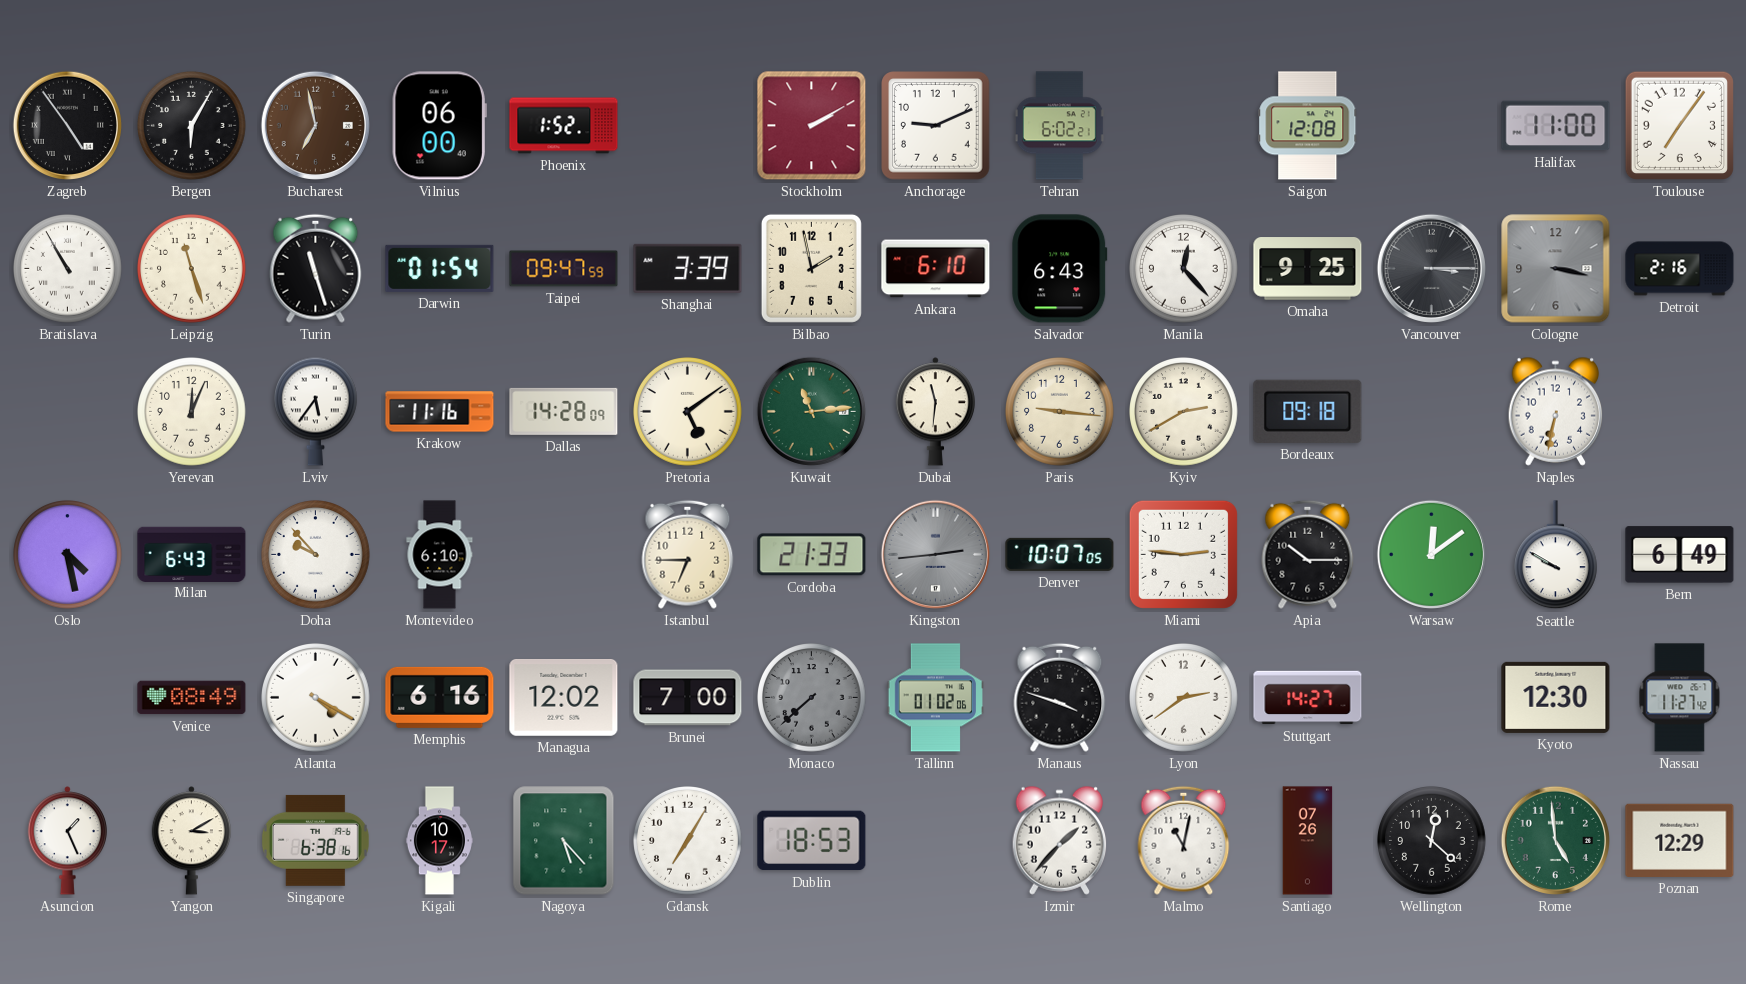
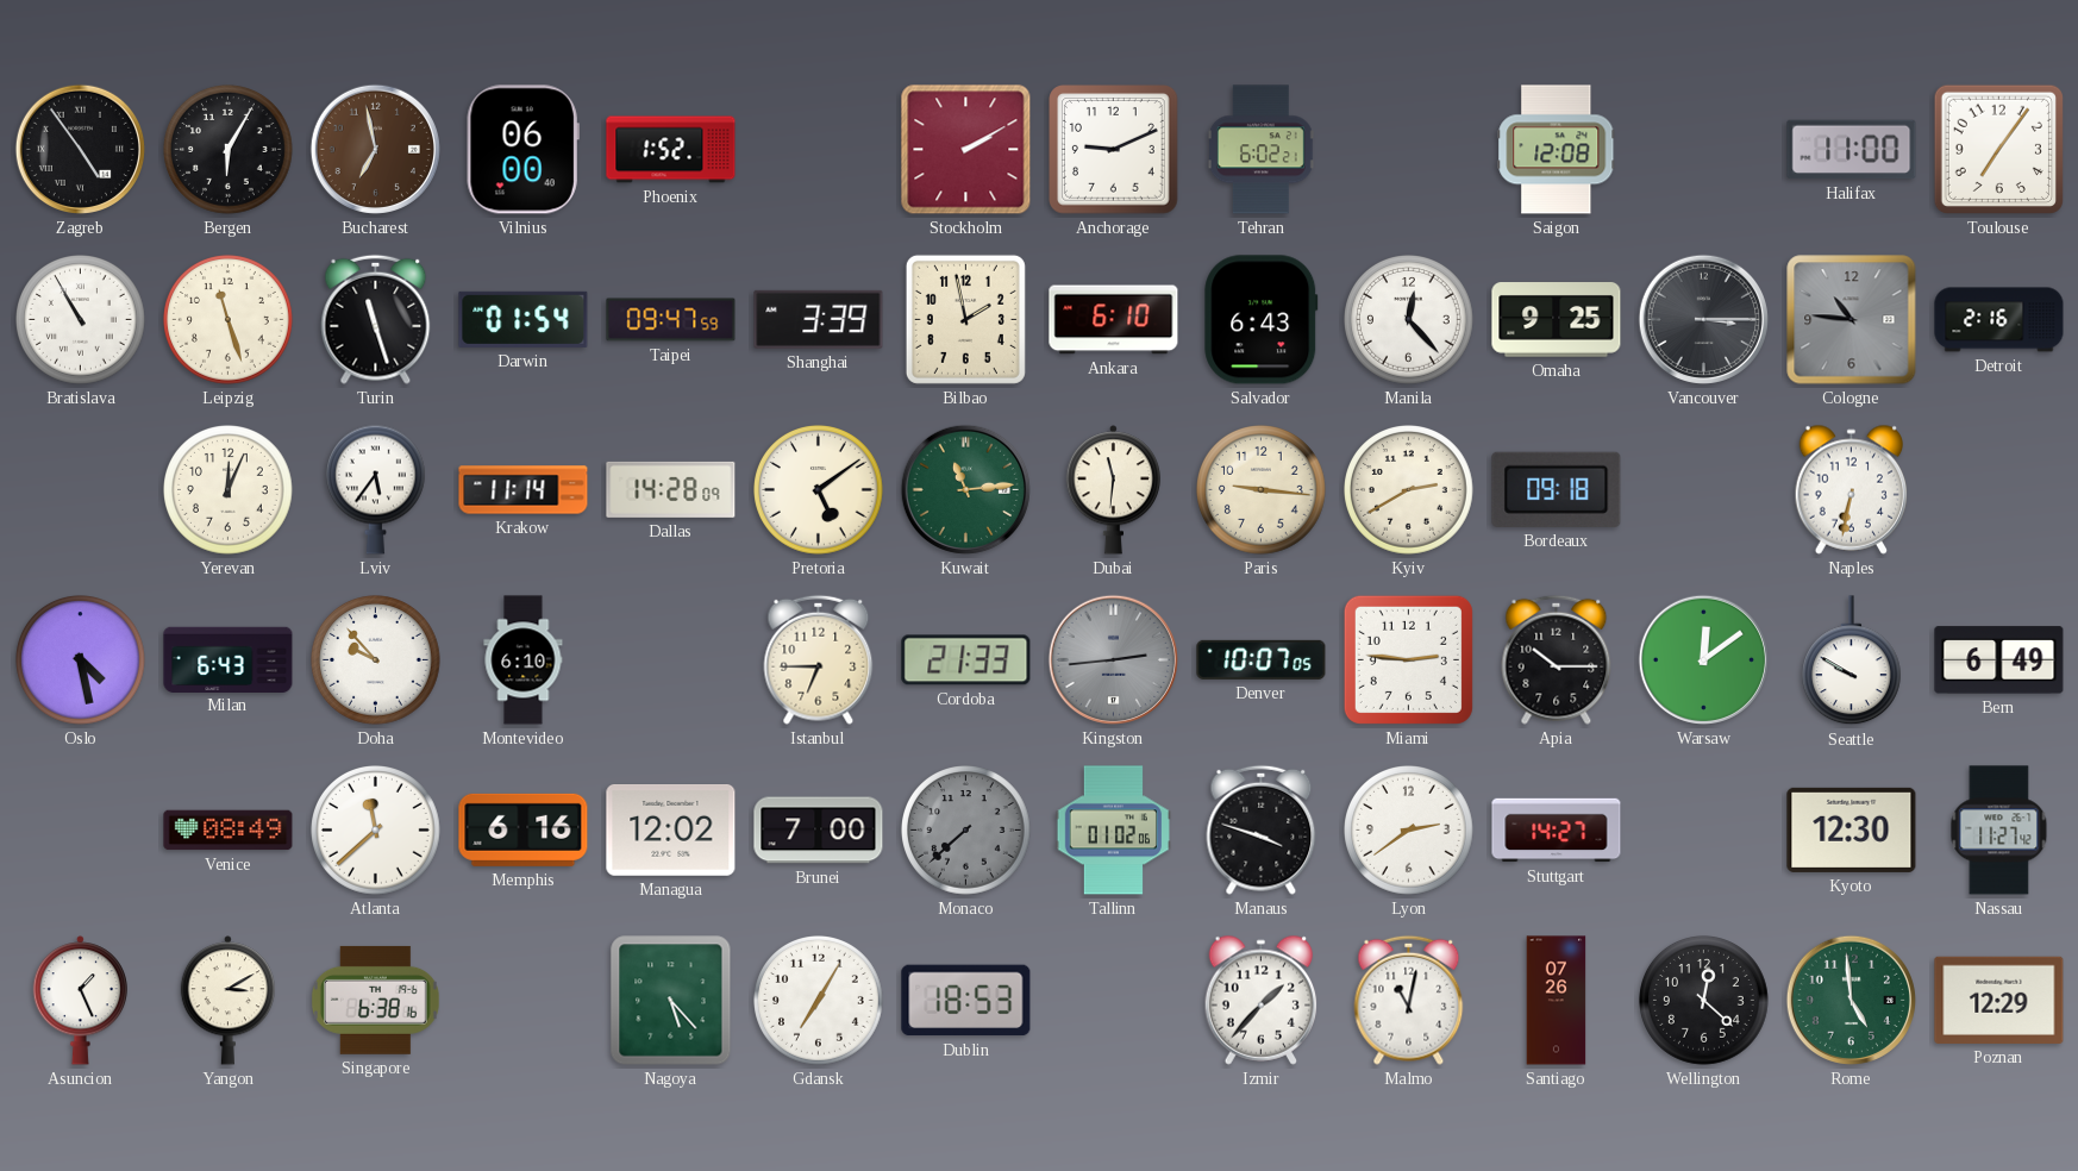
Cologne: 3:17 -> 10:46
Krakow: 11:16 -> 11:14
Atlanta: 4:20 -> 11:38
Kigali: 10:17 -> none
